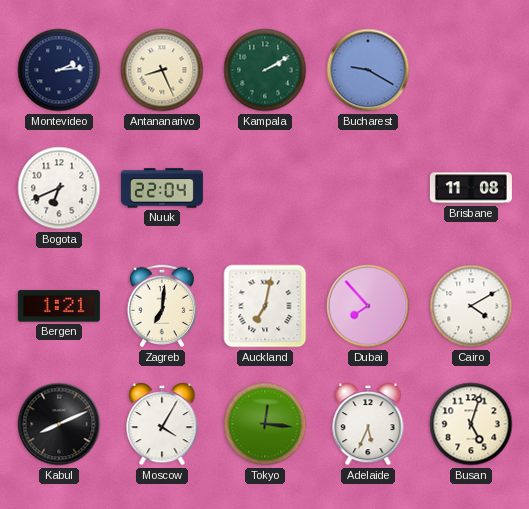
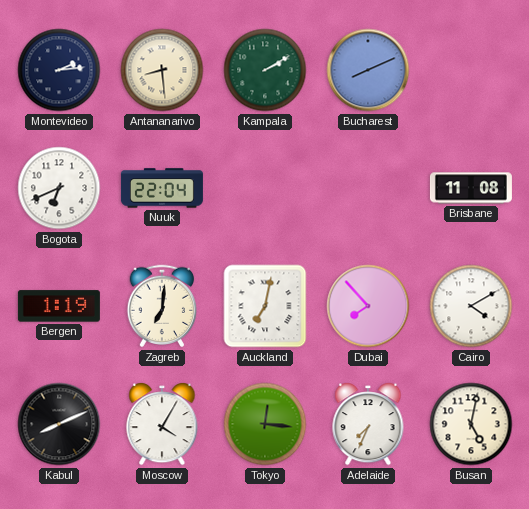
Antananarivo: 8:26 -> 8:29
Bucharest: 9:20 -> 8:11
Bergen: 1:21 -> 1:19
Adelaide: 5:34 -> 7:34
Busan: 5:03 -> 5:02
